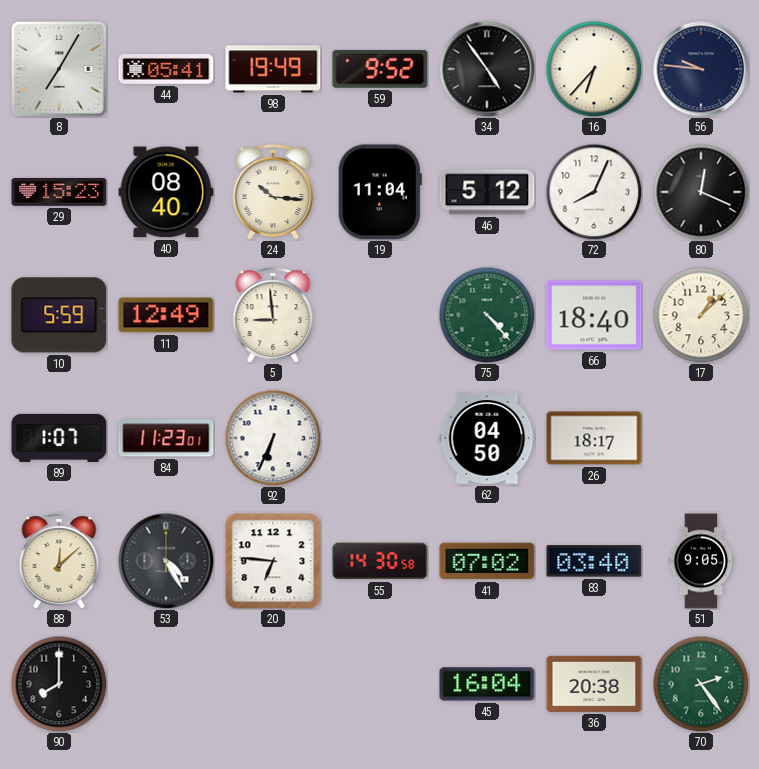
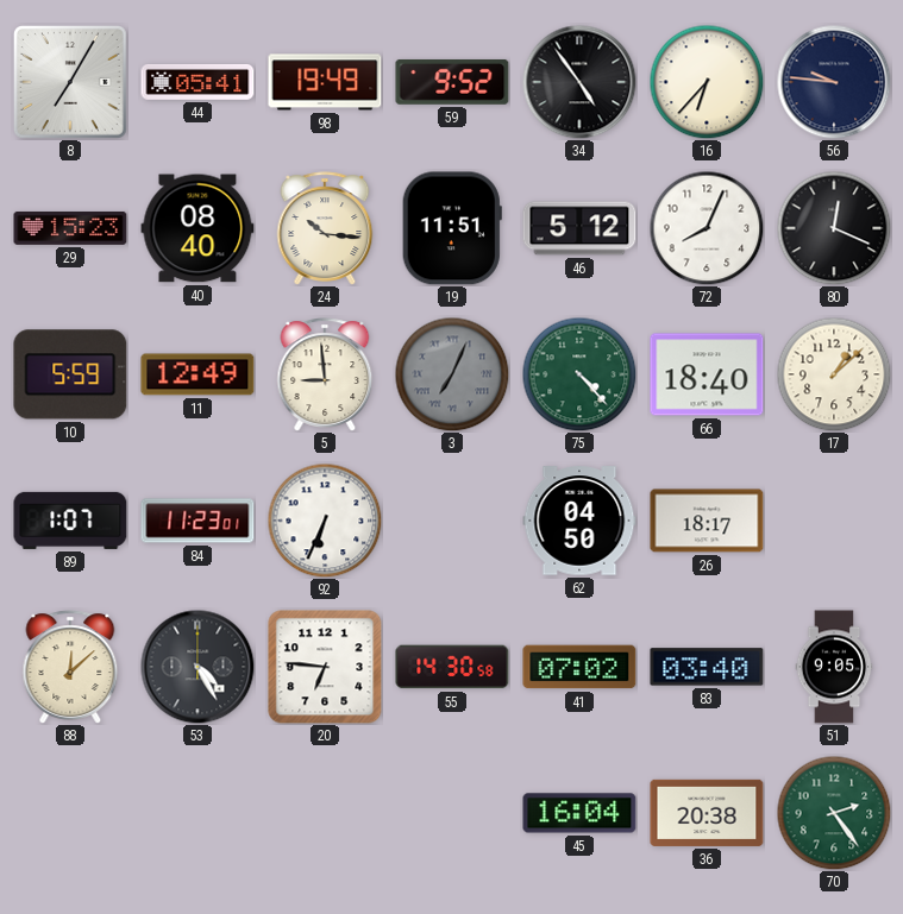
19: 11:04 -> 11:51
3: none -> 7:04
90: 8:00 -> none
